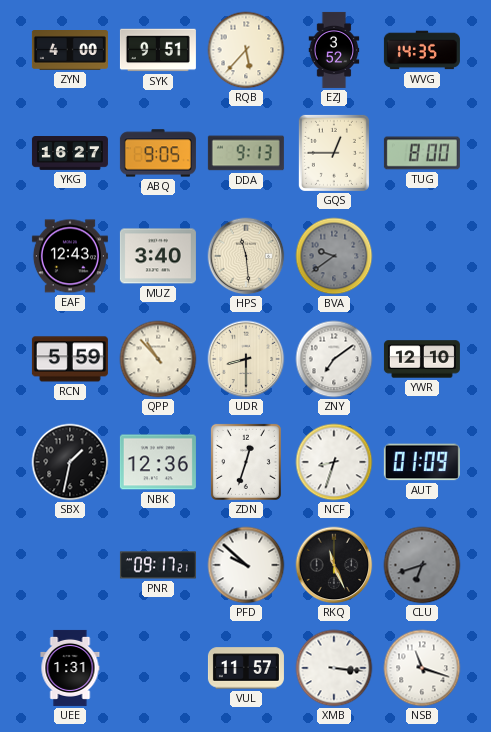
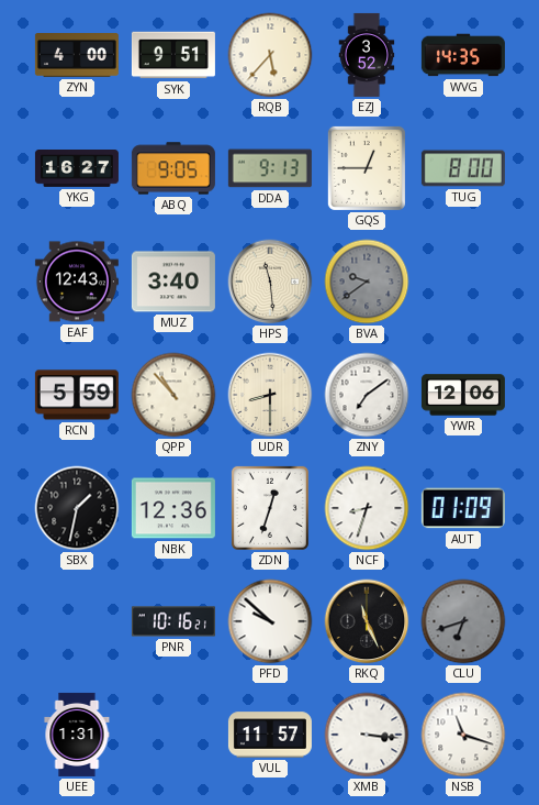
YWR: 12:10 -> 12:06
PNR: 09:17 -> 10:16
